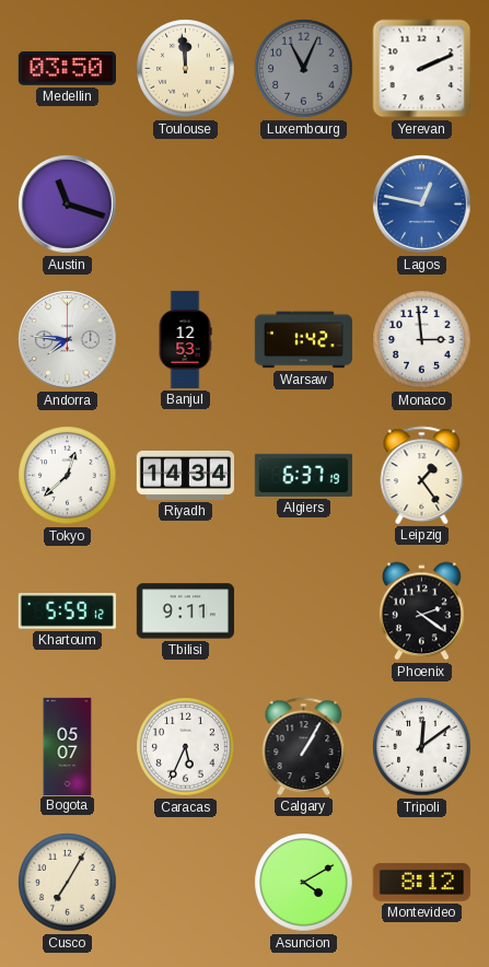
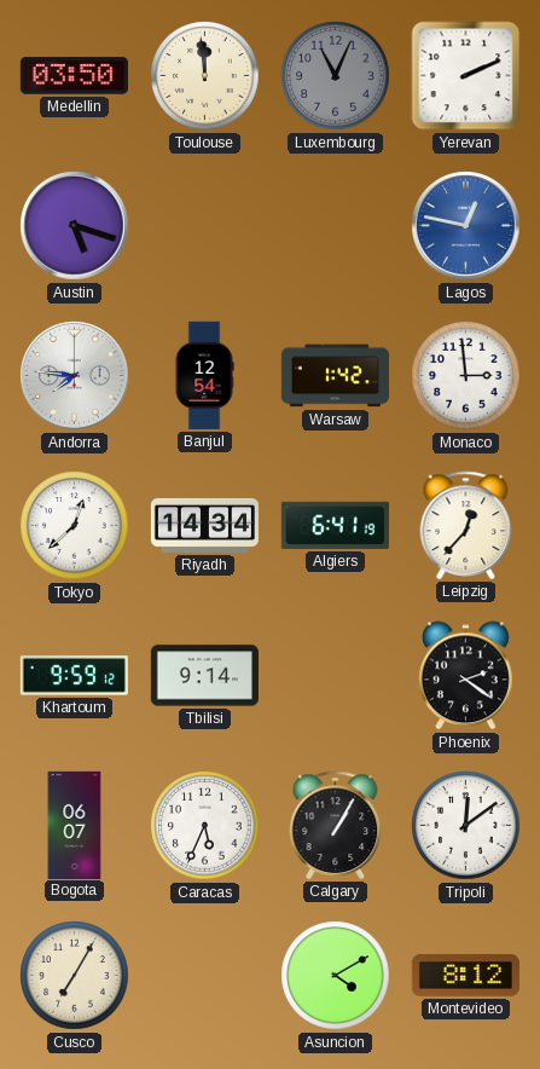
Austin: 11:18 -> 5:18
Banjul: 12:53 -> 12:54
Algiers: 6:37 -> 6:41
Leipzig: 1:24 -> 12:37
Khartoum: 5:59 -> 9:59
Tbilisi: 9:11 -> 9:14
Bogota: 05:07 -> 06:07
